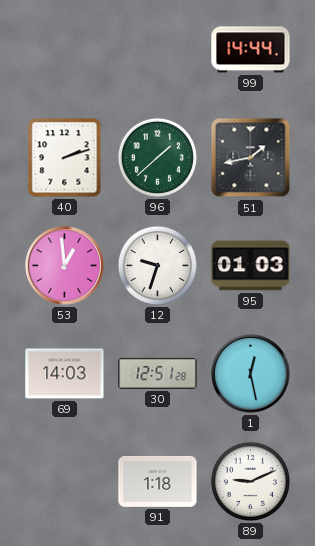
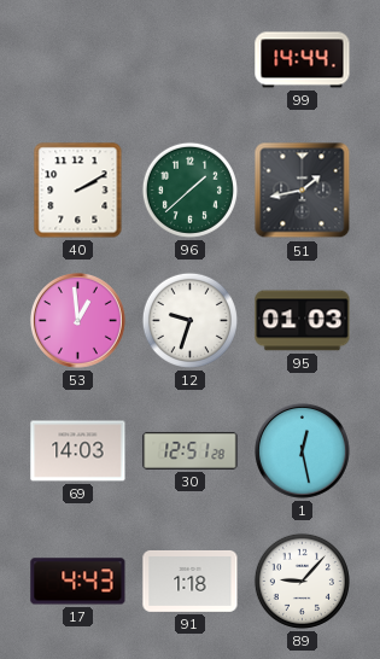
40: 2:12 -> 2:10
17: none -> 4:43
89: 9:11 -> 9:07
